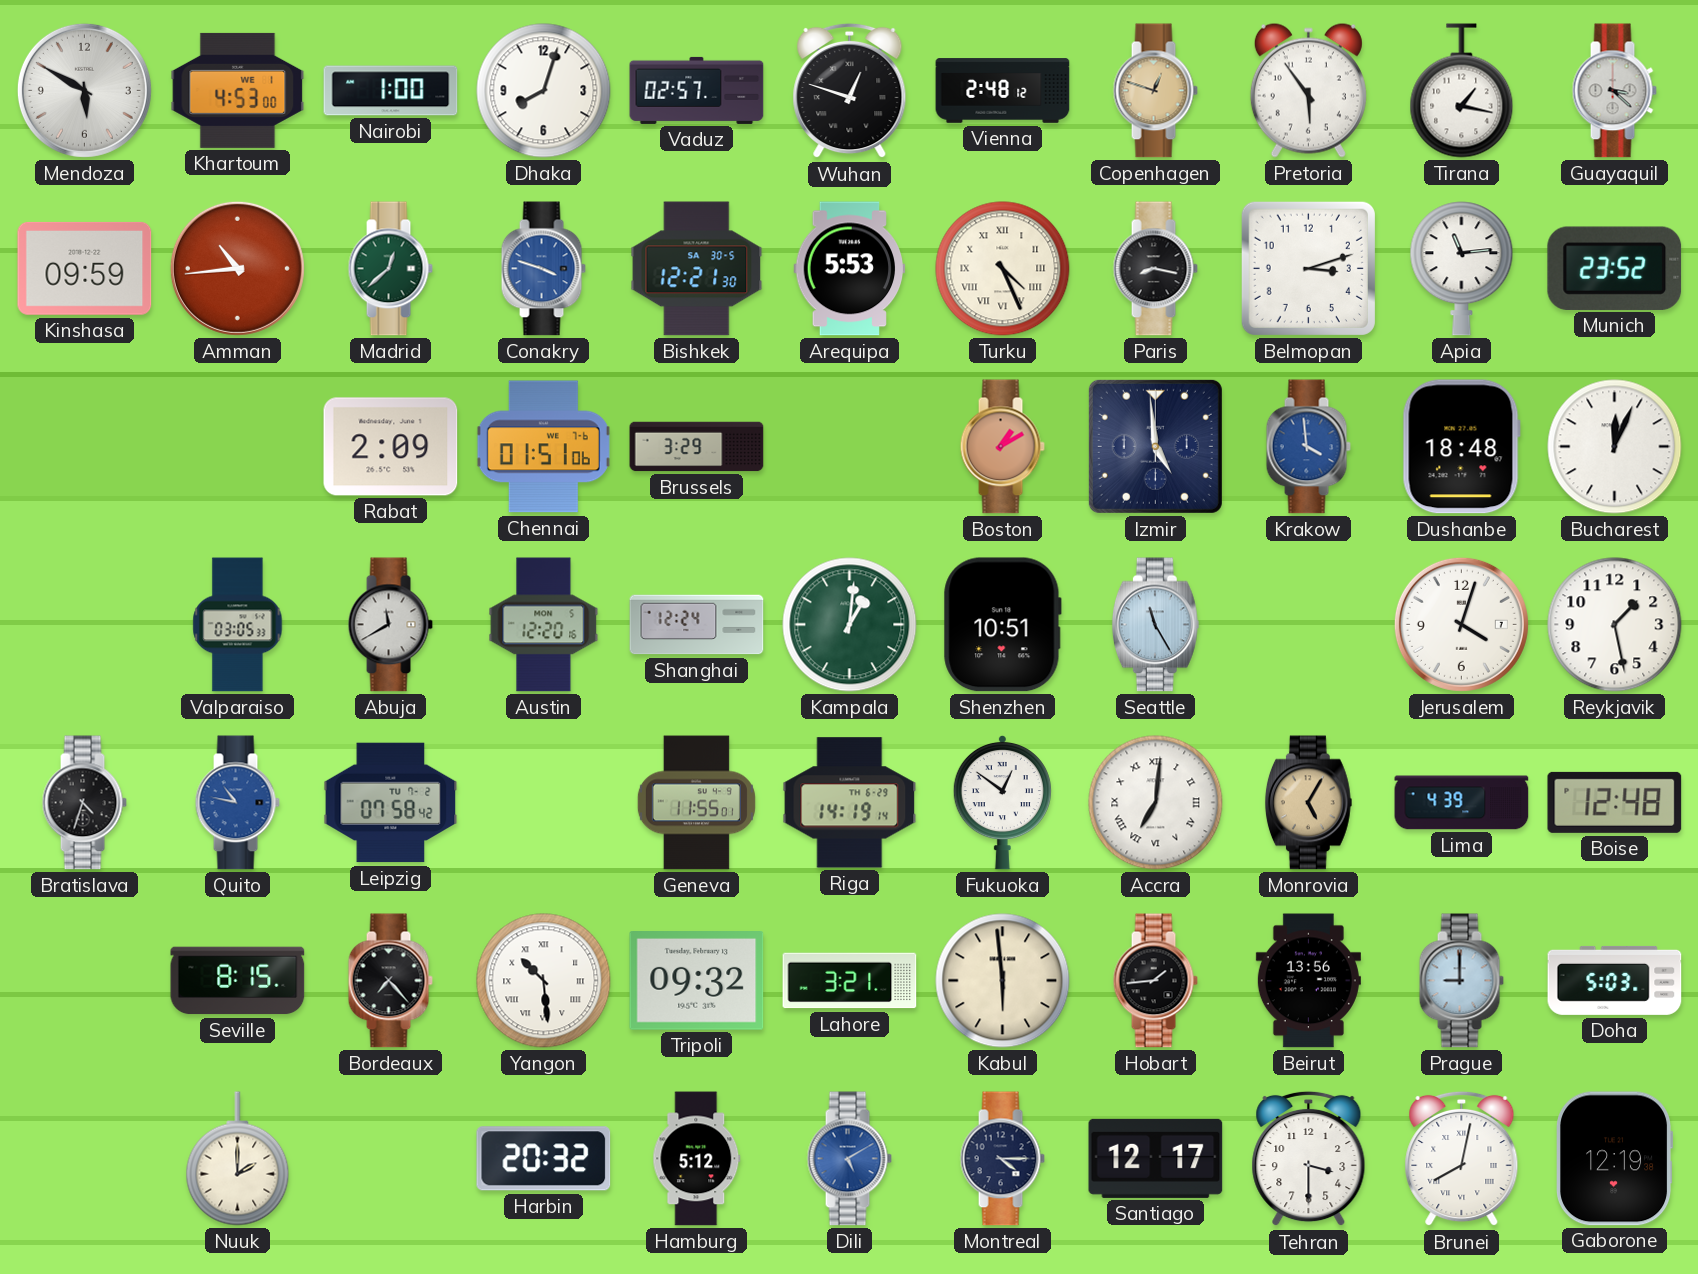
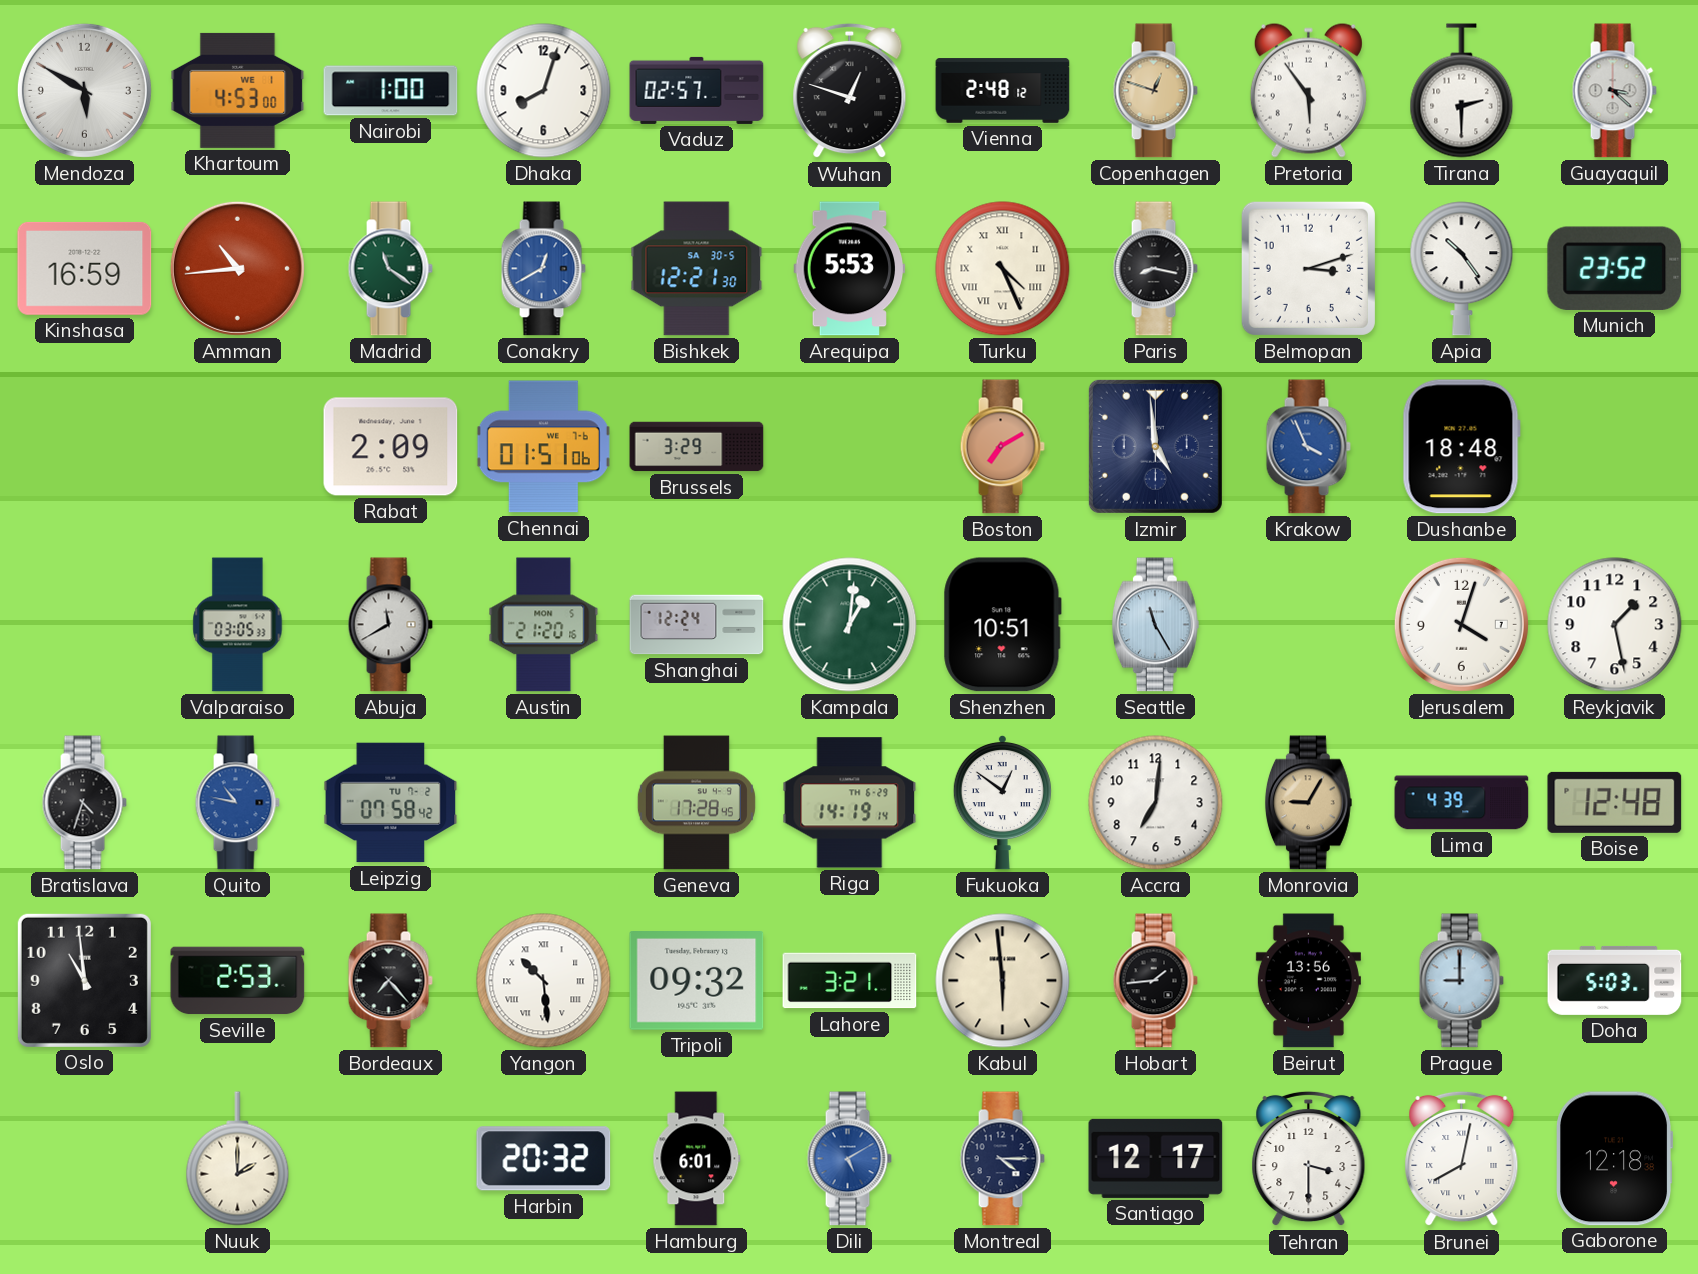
Tirana: 1:17 -> 2:30
Kinshasa: 09:59 -> 16:59
Madrid: 12:38 -> 11:21
Conakry: 3:48 -> 12:40
Apia: 11:14 -> 10:24
Boston: 1:10 -> 7:10
Krakow: 3:59 -> 3:56
Bucharest: 12:04 -> none
Austin: 12:20 -> 21:20
Geneva: 11:55 -> 17:28
Accra numerals: Roman -> Arabic
Monrovia: 5:05 -> 9:05
Oslo: none -> 10:59
Seville: 8:15 -> 2:53
Hamburg: 5:12 -> 6:01
Gaborone: 12:19 -> 12:18
